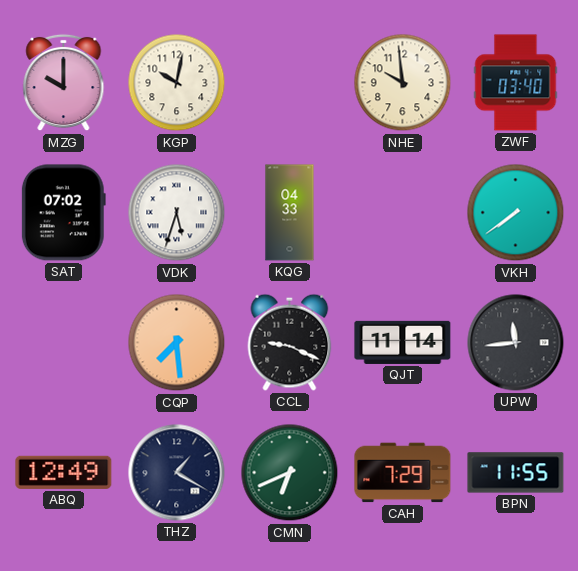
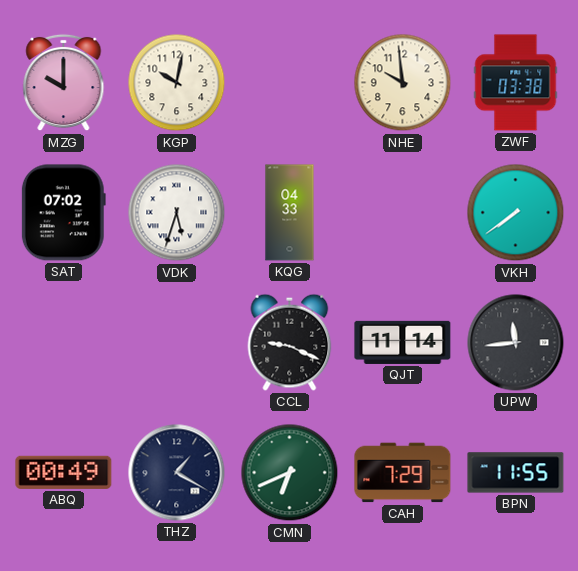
ZWF: 03:40 -> 03:38
CQP: 7:29 -> none
ABQ: 12:49 -> 00:49
